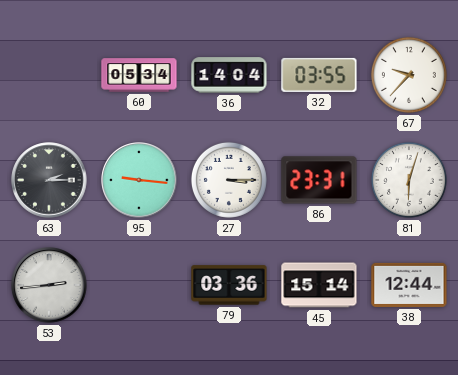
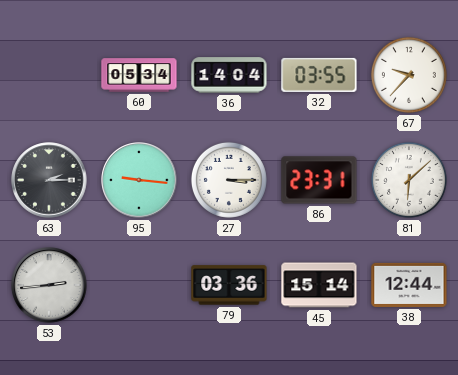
81: 6:03 -> 6:08
